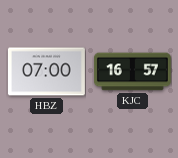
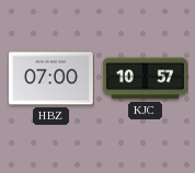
KJC: 16:57 -> 10:57
